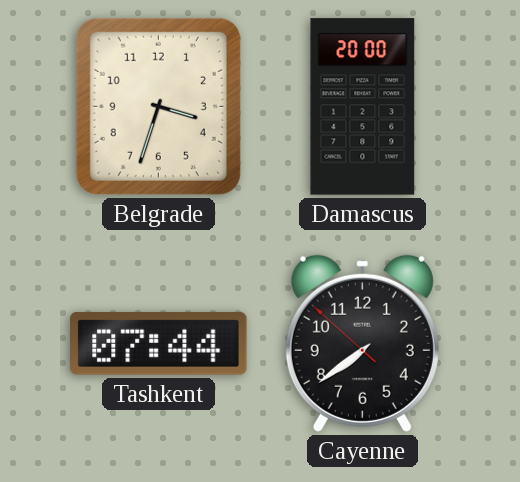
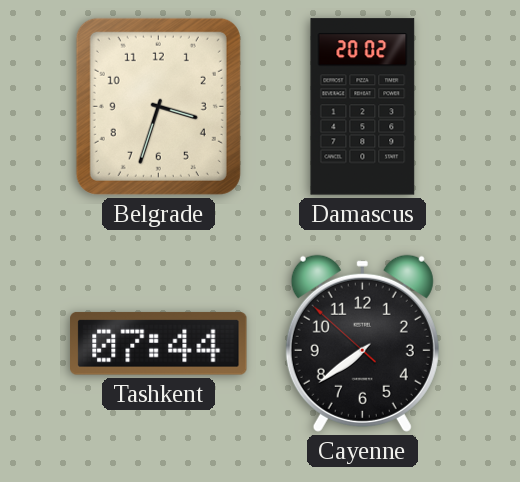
Damascus: 20:00 -> 20:02
